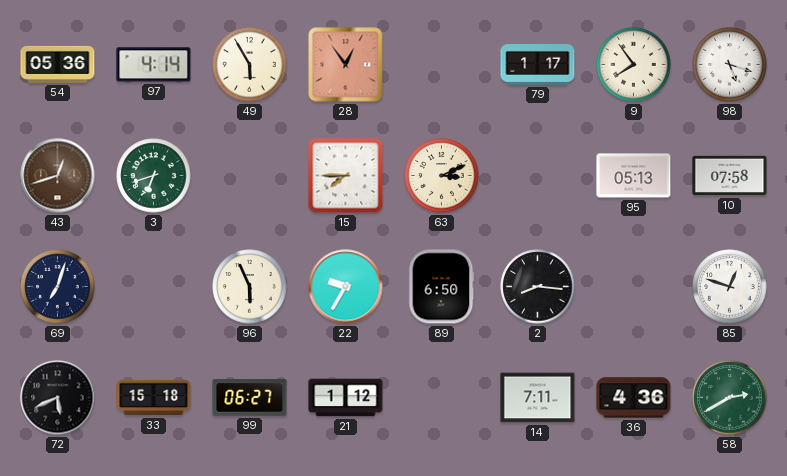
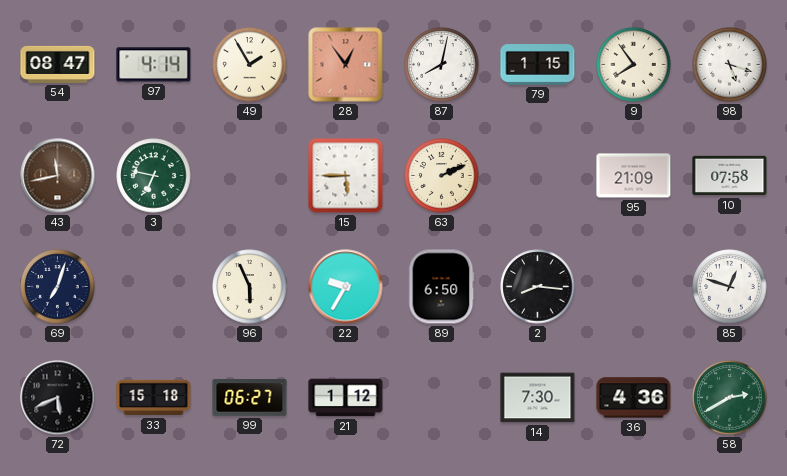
54: 05:36 -> 08:47
49: 5:55 -> 1:55
87: none -> 8:02
79: 1:17 -> 1:15
43: 12:42 -> 11:43
3: 6:42 -> 6:47
15: 7:45 -> 5:45
63: 3:11 -> 2:11
95: 05:13 -> 21:09
14: 7:11 -> 7:30
